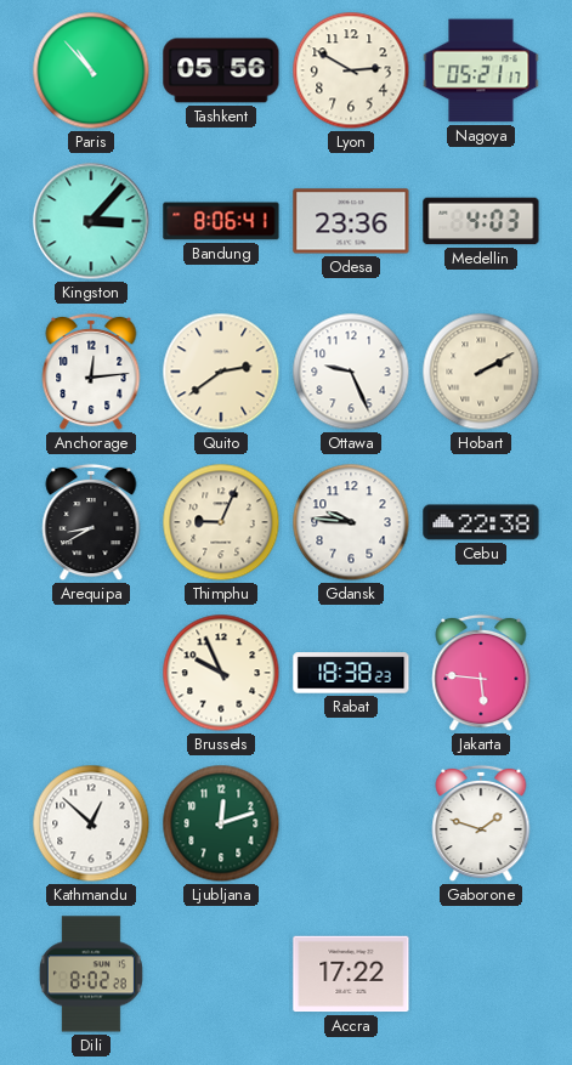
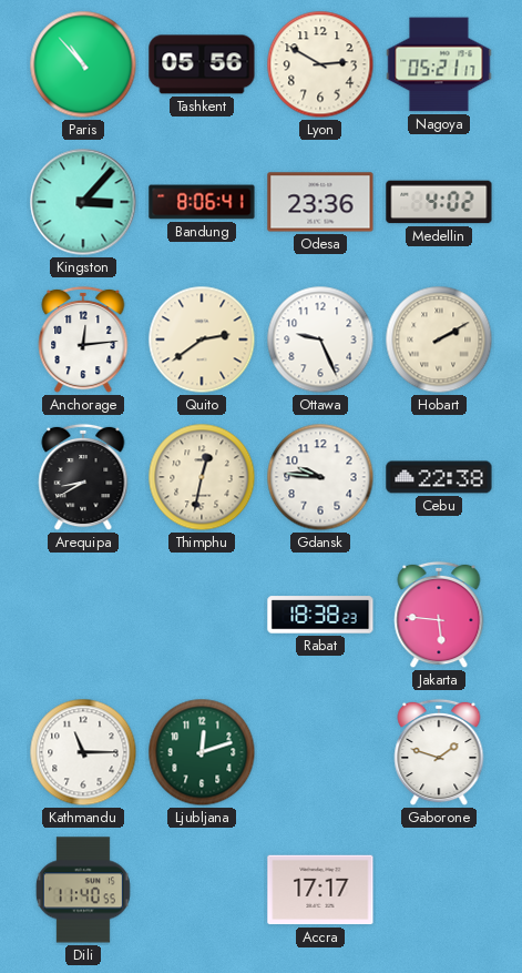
Medellin: 4:03 -> 4:02
Thimphu: 9:04 -> 12:32
Brussels: 9:56 -> none
Kathmandu: 12:52 -> 11:15
Dili: 8:02 -> 11:40
Accra: 17:22 -> 17:17
